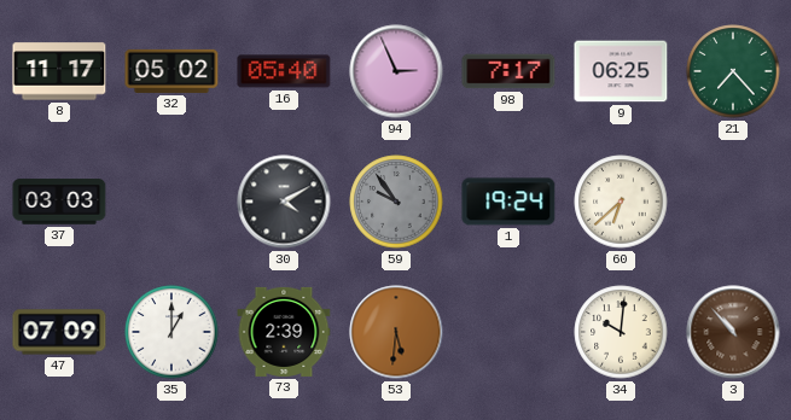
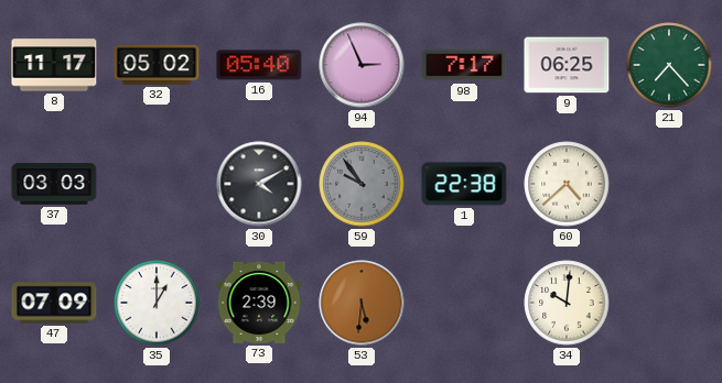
1: 19:24 -> 22:38
60: 6:38 -> 4:38
3: 10:53 -> none
